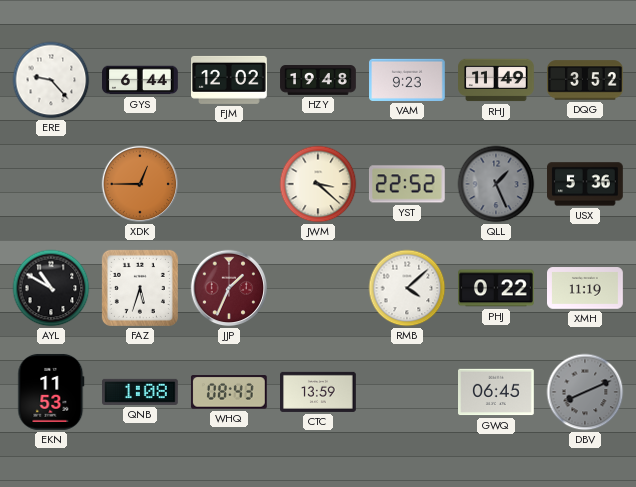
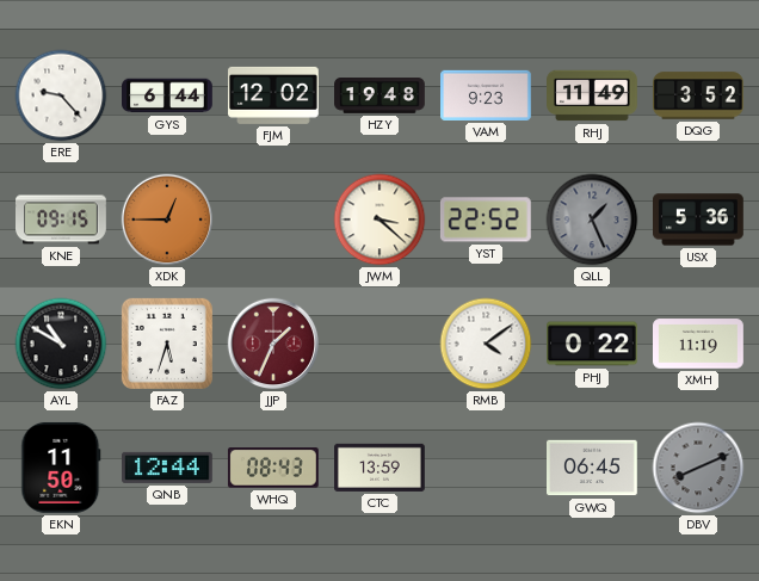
KNE: none -> 09:15
RMB: 4:08 -> 4:09
EKN: 11:53 -> 11:50
QNB: 1:08 -> 12:44
